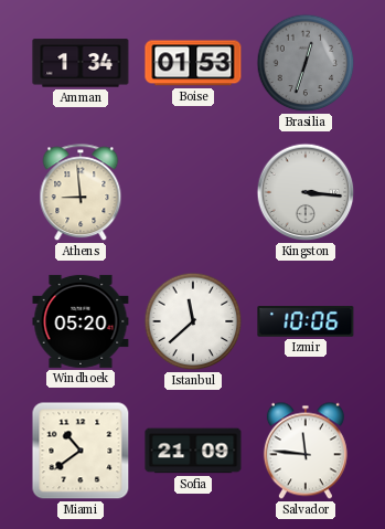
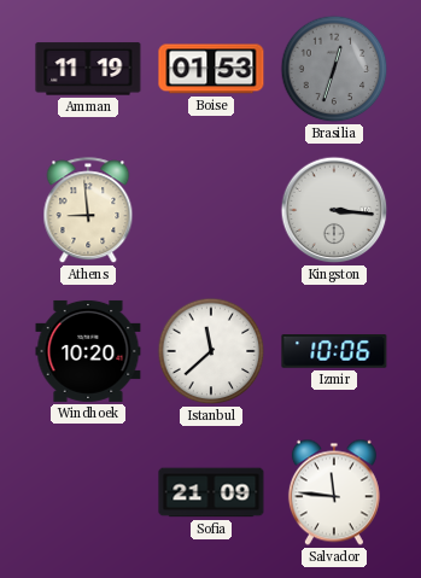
Amman: 1:34 -> 11:19
Windhoek: 05:20 -> 10:20
Miami: 10:39 -> none
